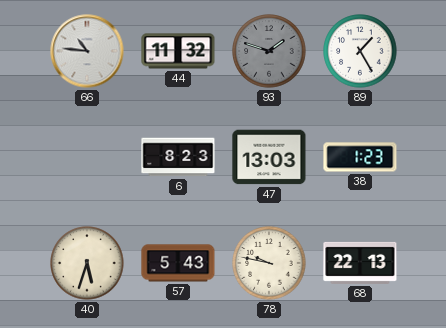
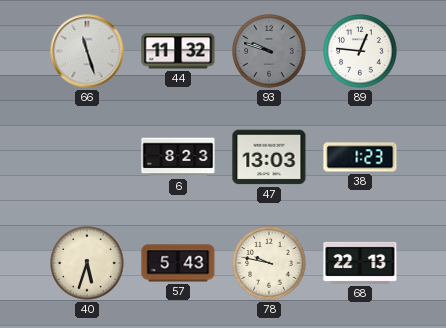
66: 10:46 -> 11:27
93: 1:48 -> 9:48
89: 1:25 -> 12:46
